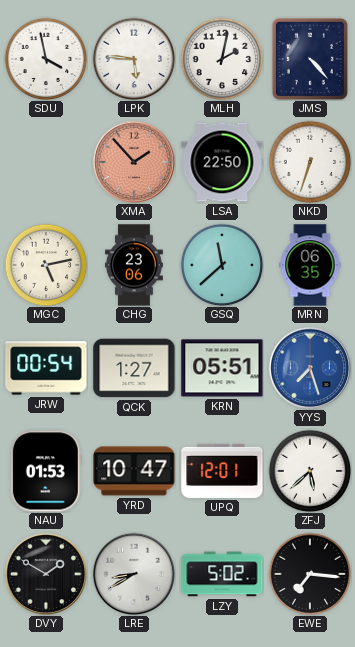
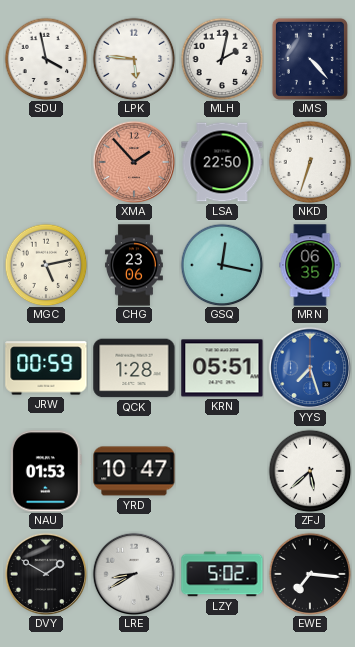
GSQ: 11:38 -> 12:17
JRW: 00:54 -> 00:59
QCK: 1:27 -> 1:28
UPQ: 12:01 -> none
